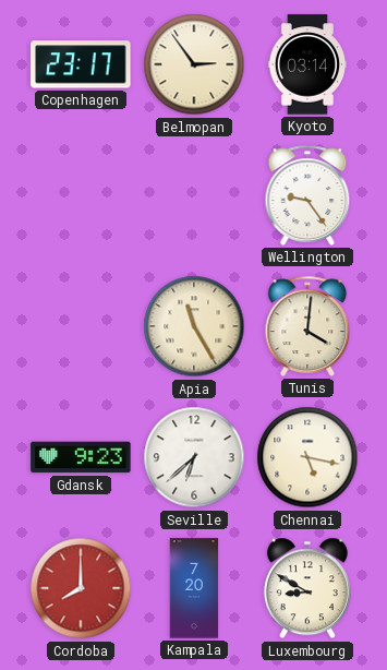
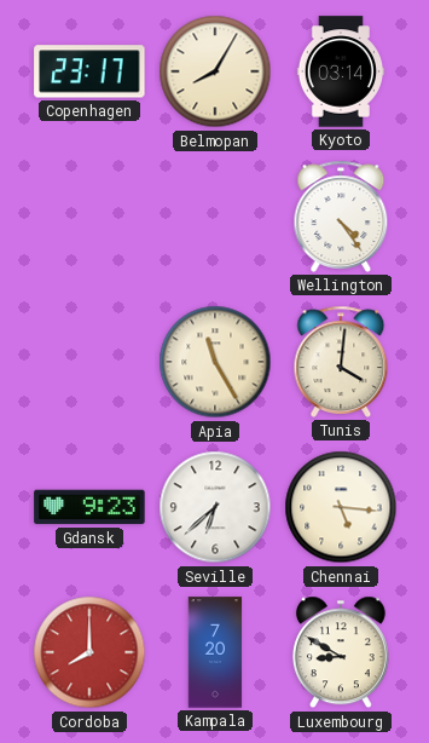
Belmopan: 2:54 -> 8:05
Wellington: 9:24 -> 4:24
Chennai: 5:17 -> 5:16
